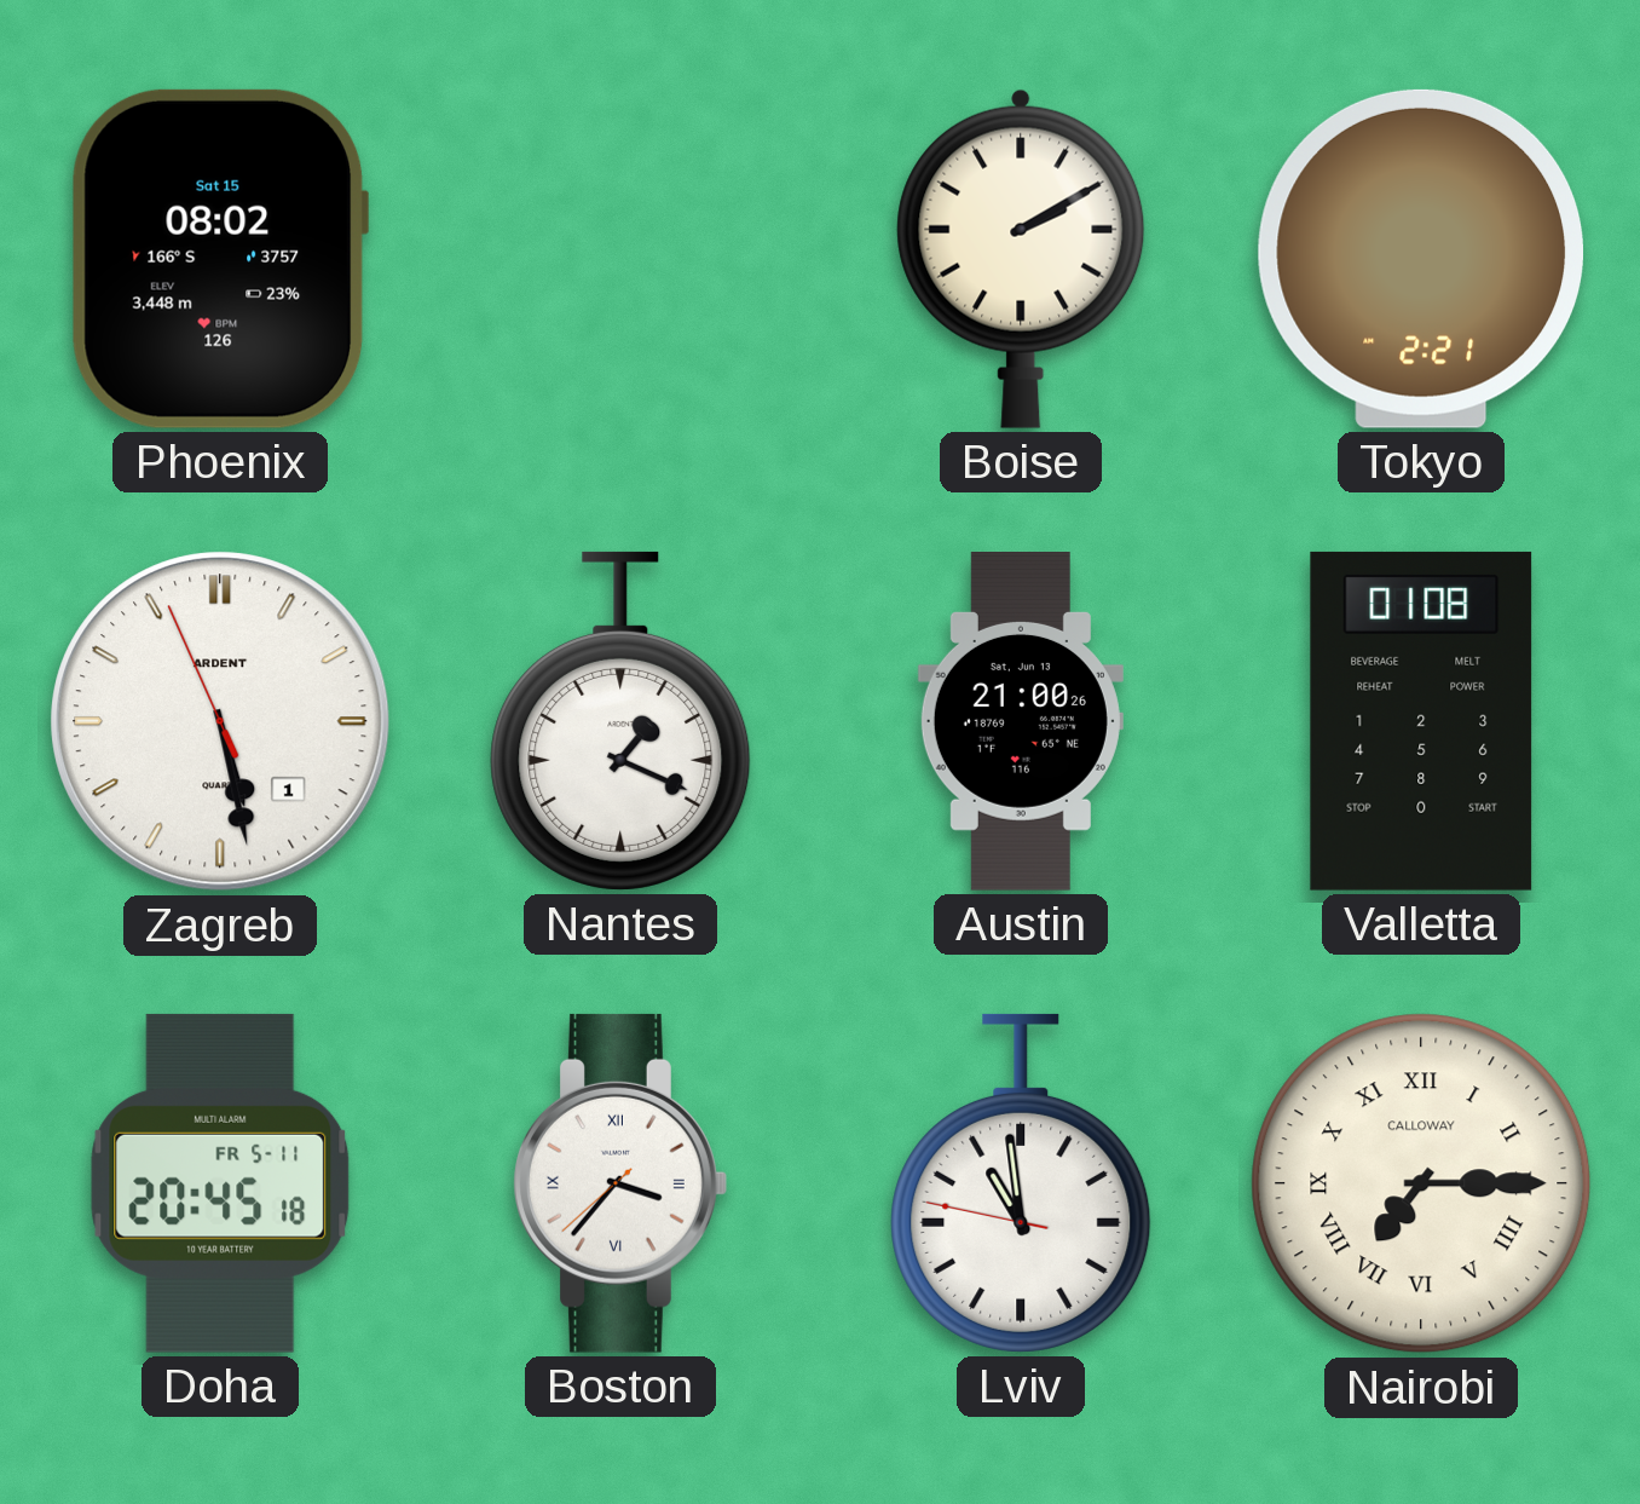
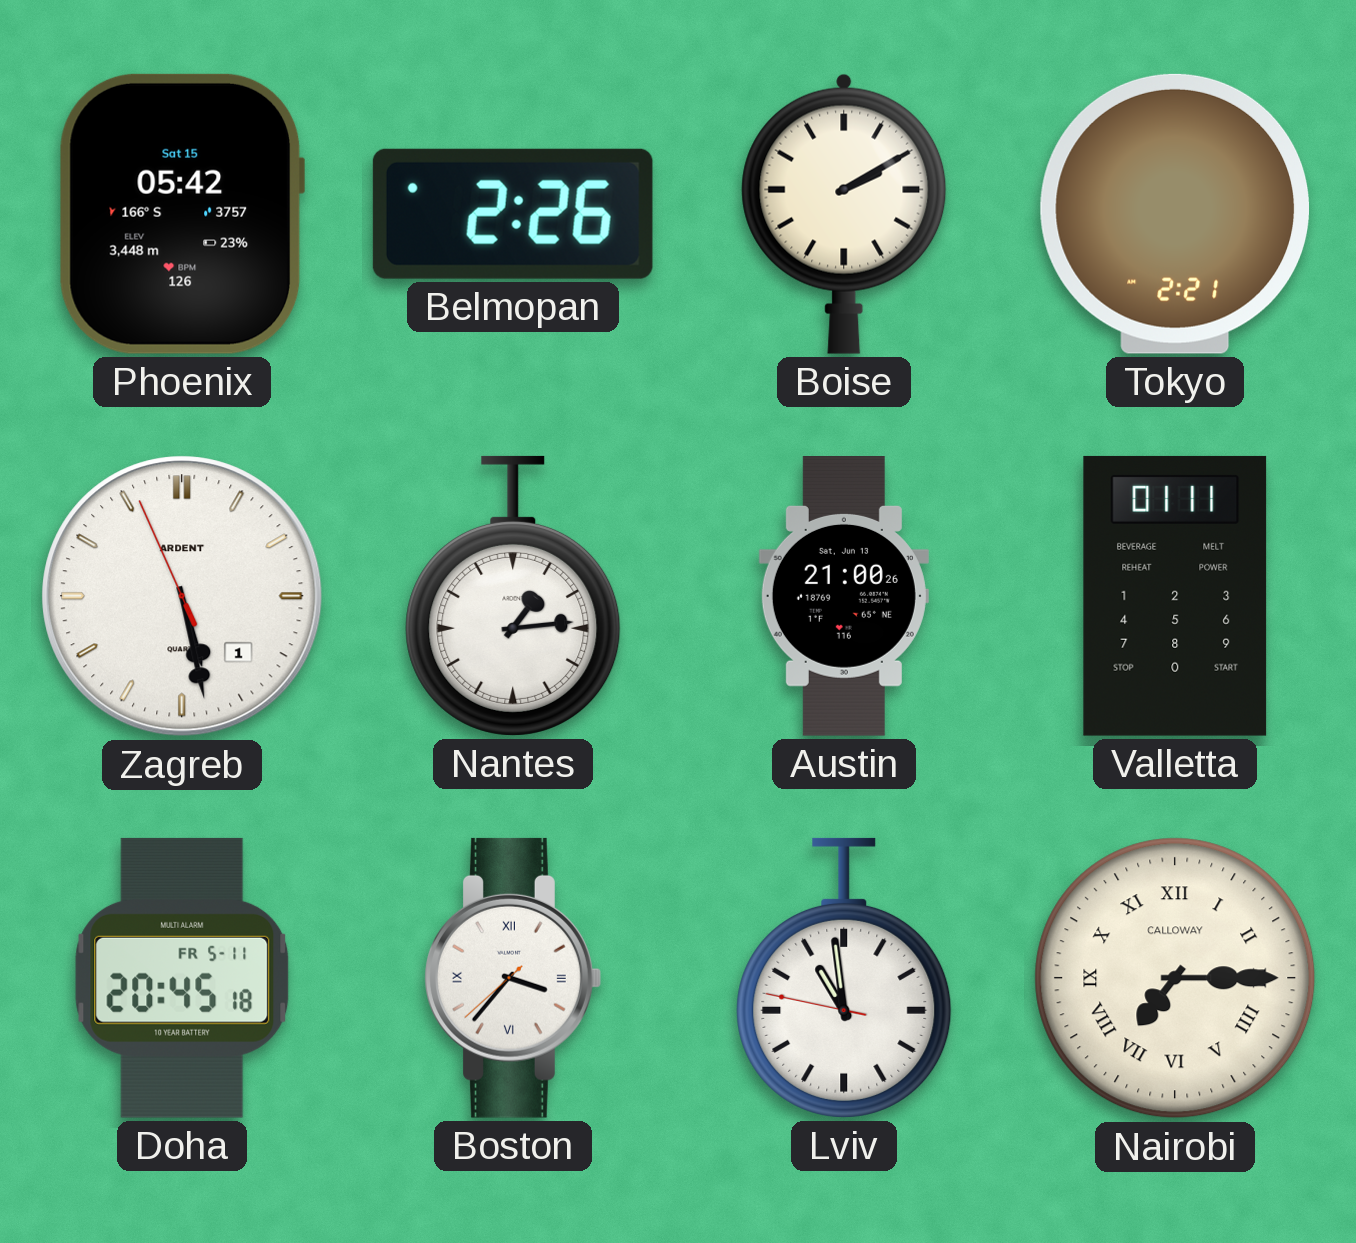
Phoenix: 08:02 -> 05:42
Belmopan: none -> 2:26
Nantes: 1:19 -> 1:14
Valletta: 01:08 -> 01:11
